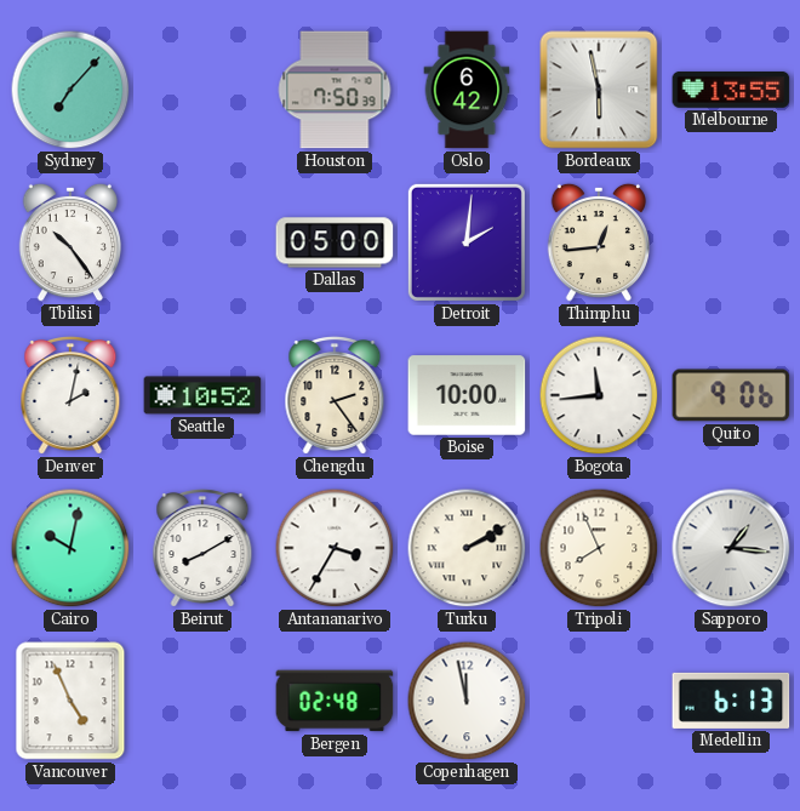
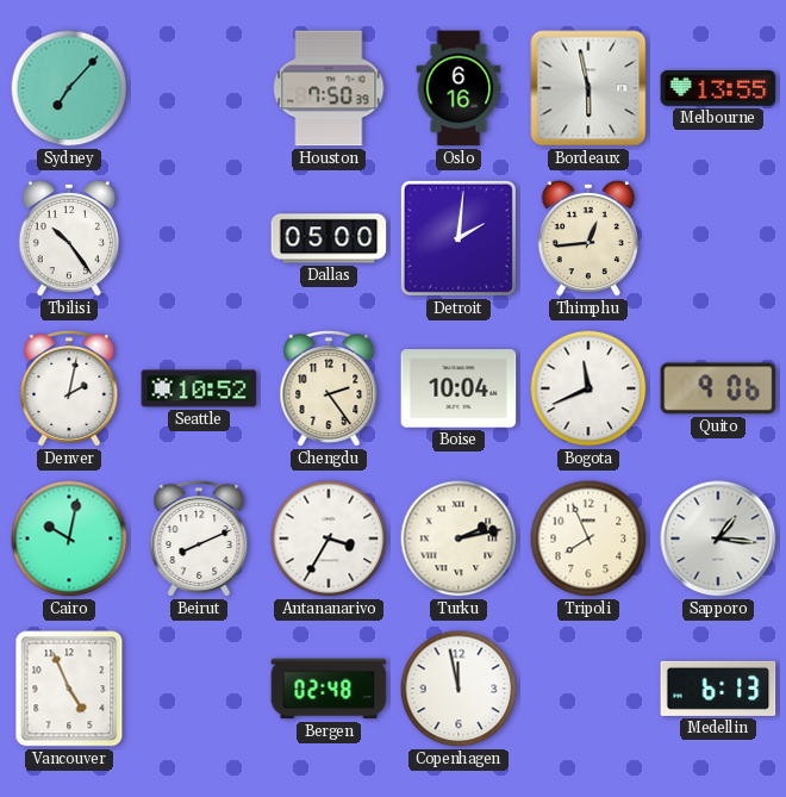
Oslo: 6:42 -> 6:16
Boise: 10:00 -> 10:04
Bogota: 11:44 -> 11:41
Beirut: 8:10 -> 8:11
Turku: 2:10 -> 2:13
